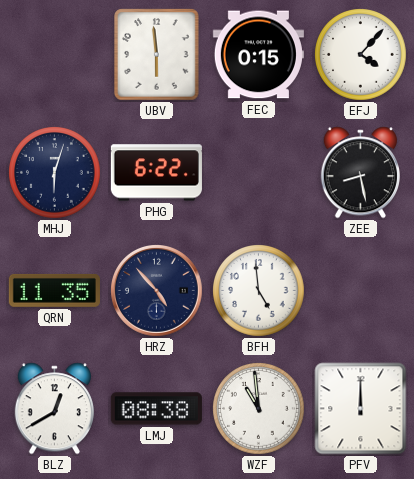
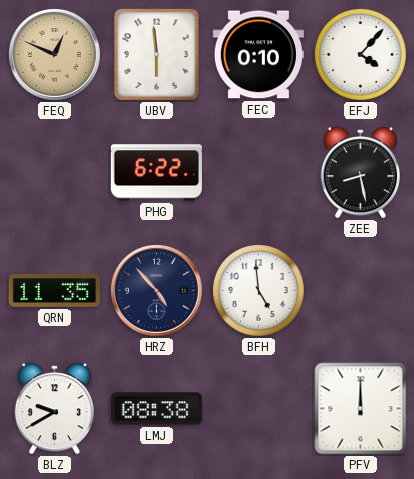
FEQ: none -> 12:49
FEC: 0:15 -> 0:10
MHJ: 6:03 -> none
BLZ: 12:40 -> 9:40
WZF: 10:59 -> none
